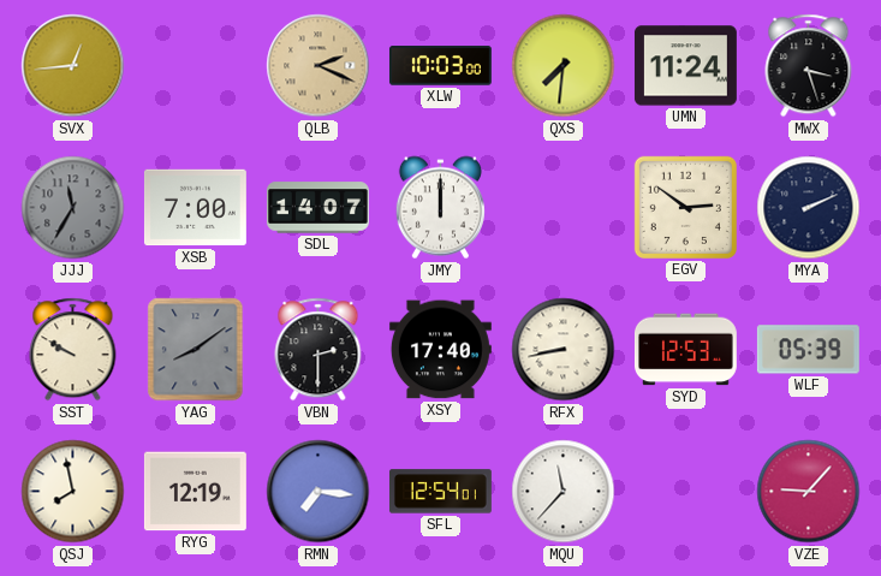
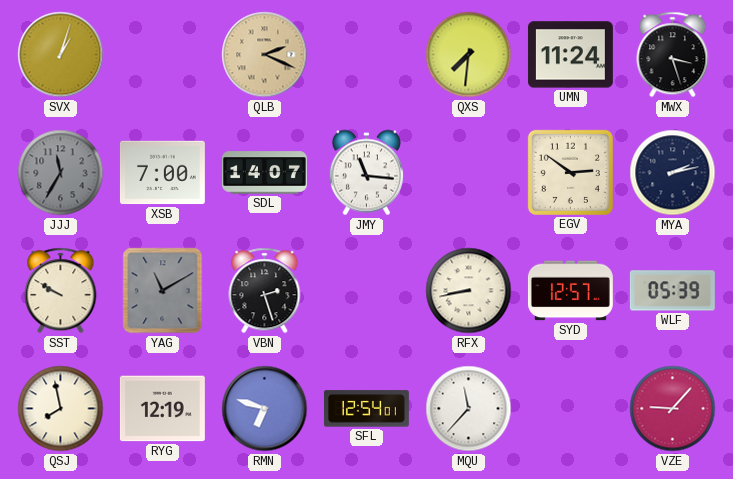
SVX: 12:44 -> 1:03
XLW: 10:03 -> none
JMY: 12:00 -> 11:16
MYA: 2:11 -> 2:13
YAG: 8:09 -> 11:10
VBN: 2:30 -> 2:27
XSY: 17:40 -> none
SYD: 12:53 -> 12:57
RMN: 7:16 -> 6:48
